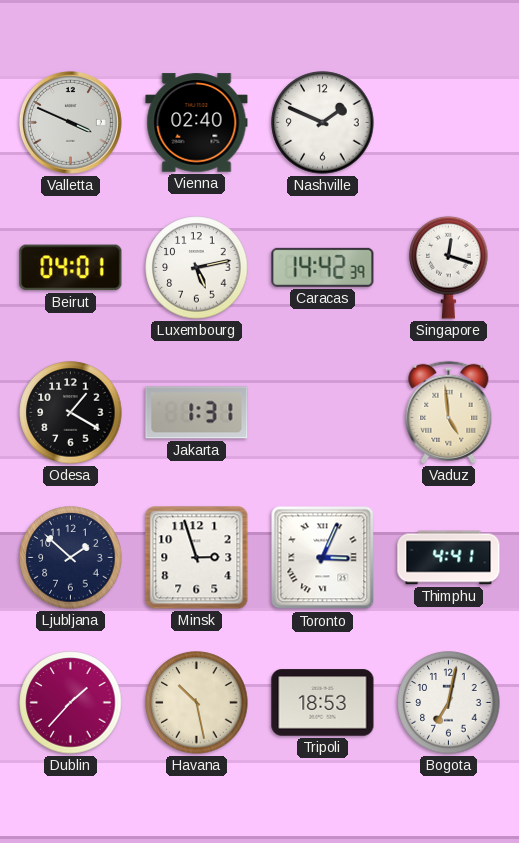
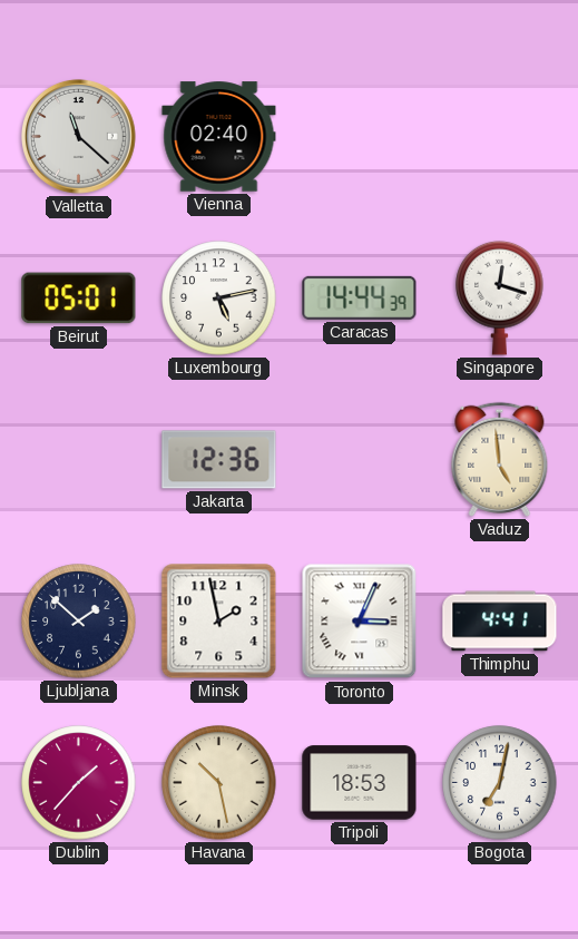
Valletta: 3:49 -> 11:22
Nashville: 1:49 -> none
Beirut: 04:01 -> 05:01
Caracas: 14:42 -> 14:44
Odesa: 1:20 -> none
Jakarta: 1:31 -> 12:36
Minsk: 2:57 -> 1:58
